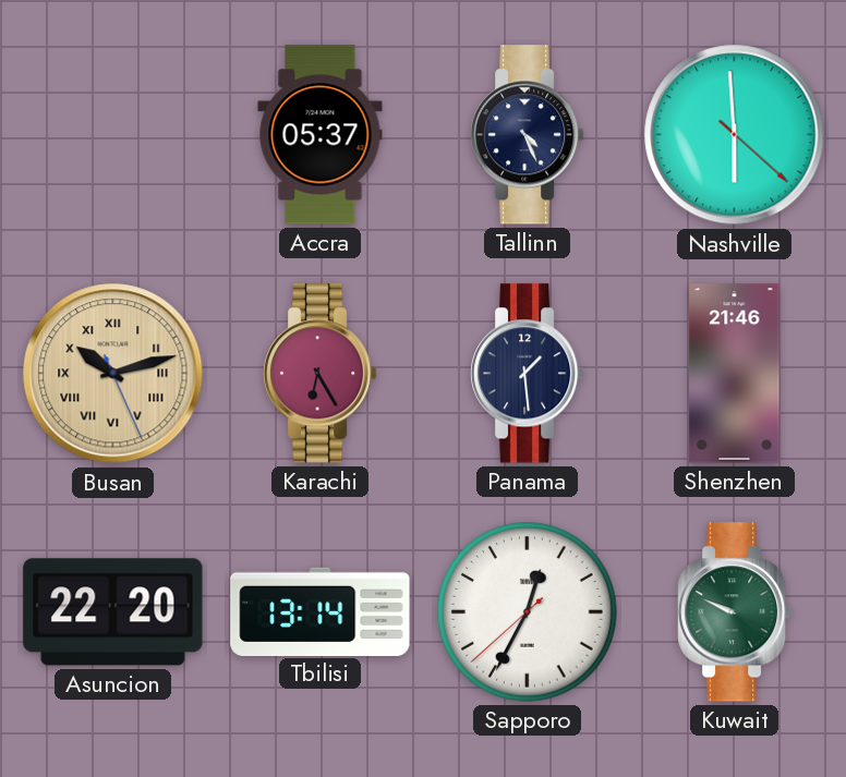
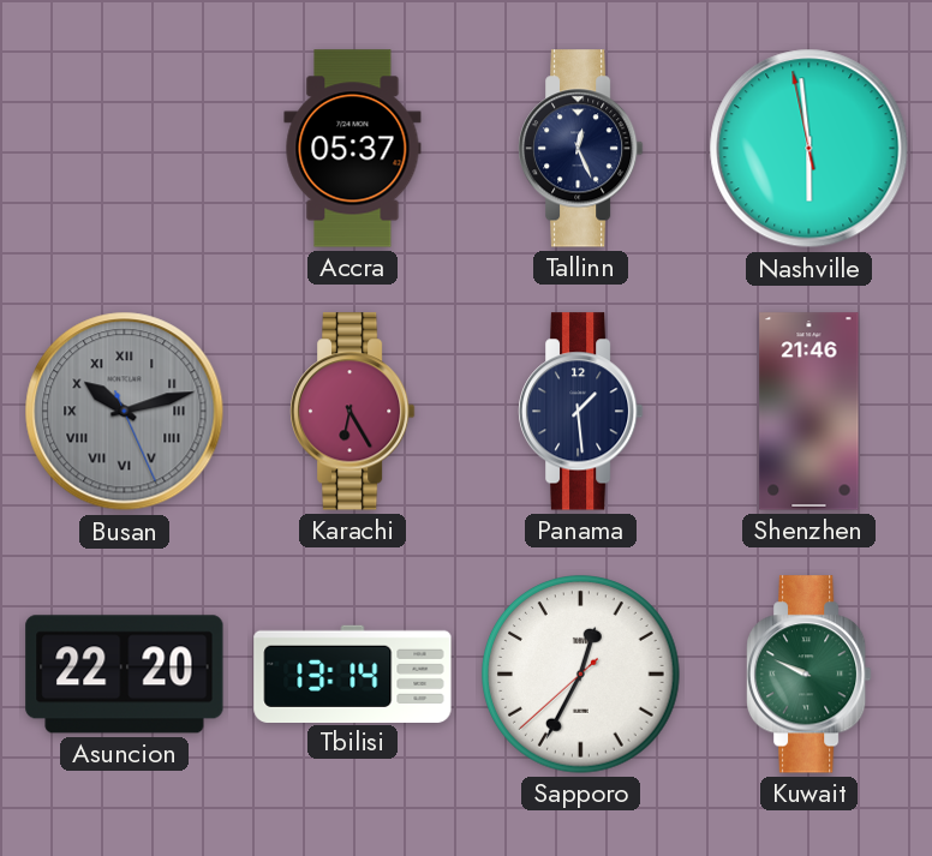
Tallinn: 4:26 -> 12:26
Nashville: 5:59 -> 5:58
Busan dial: champagne -> grey
